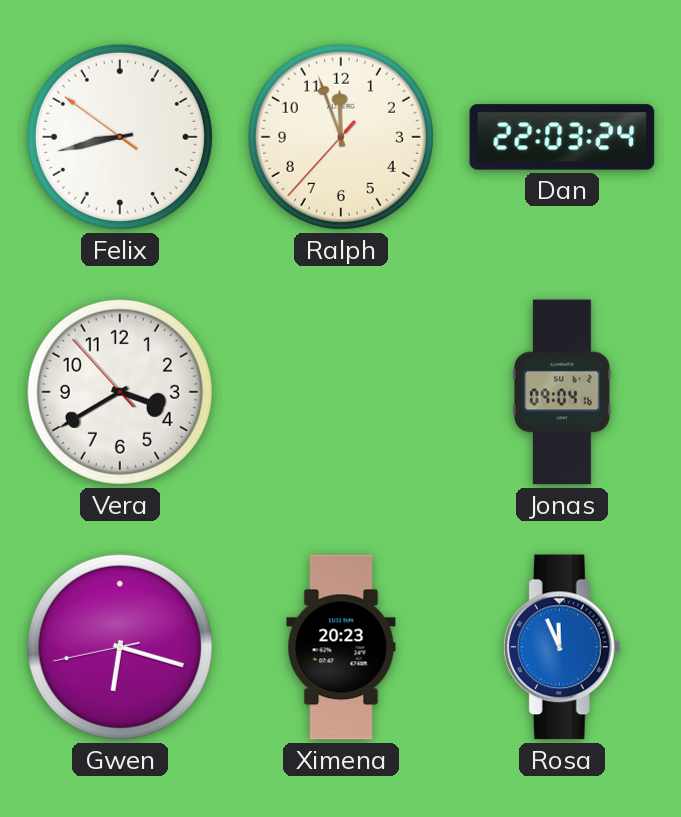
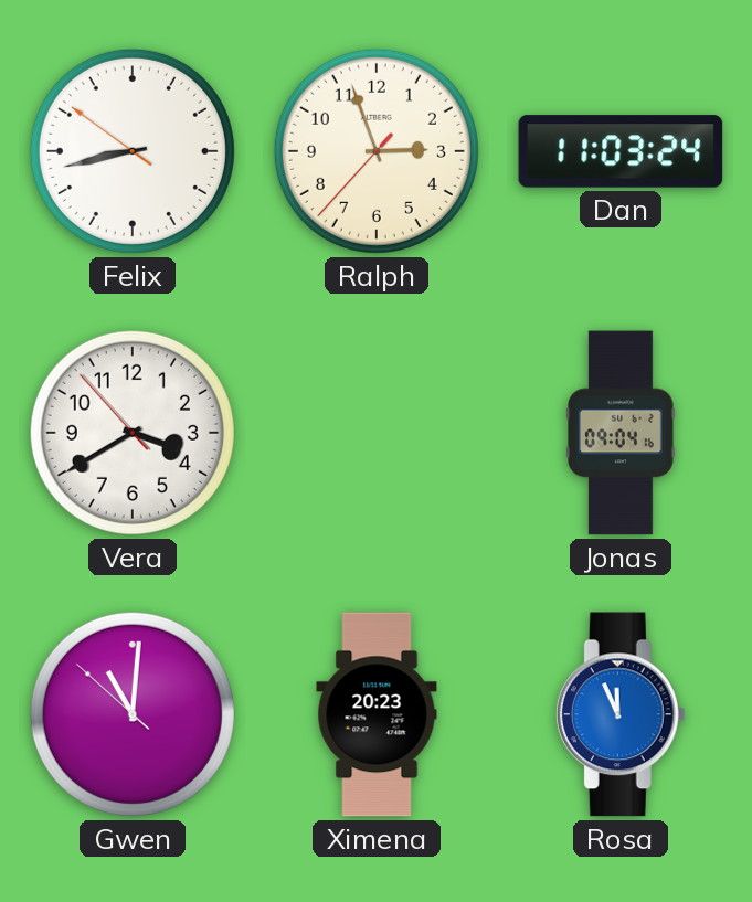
Ralph: 11:56 -> 2:56
Dan: 22:03 -> 11:03
Gwen: 6:17 -> 11:00
